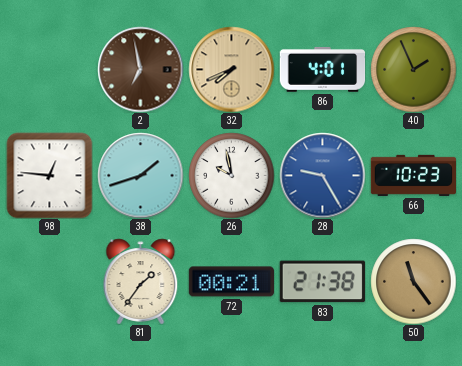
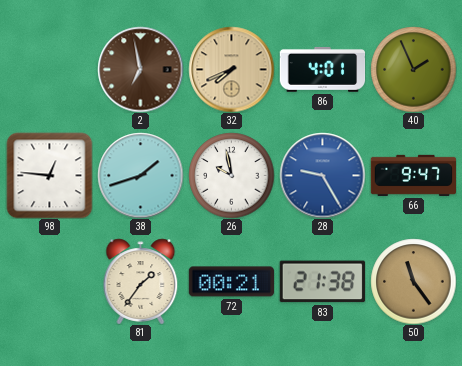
66: 10:23 -> 9:47
